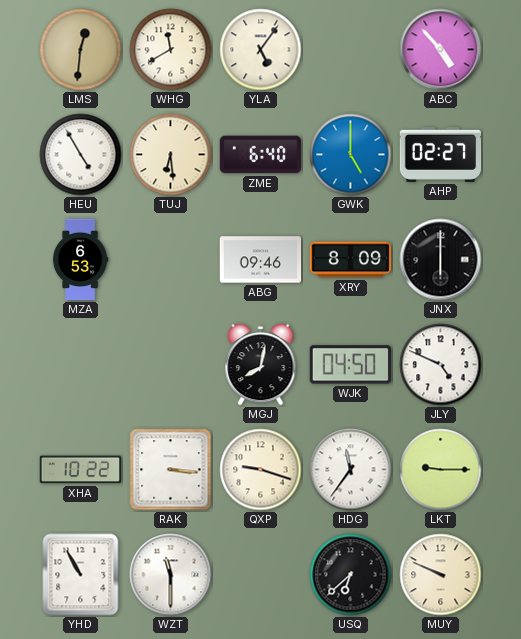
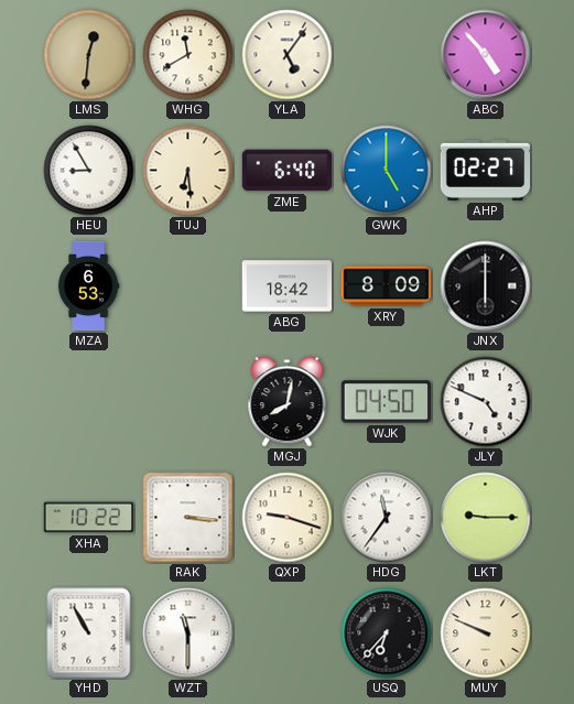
HEU: 4:55 -> 8:55
ABG: 09:46 -> 18:42
USQ: 6:38 -> 6:37
